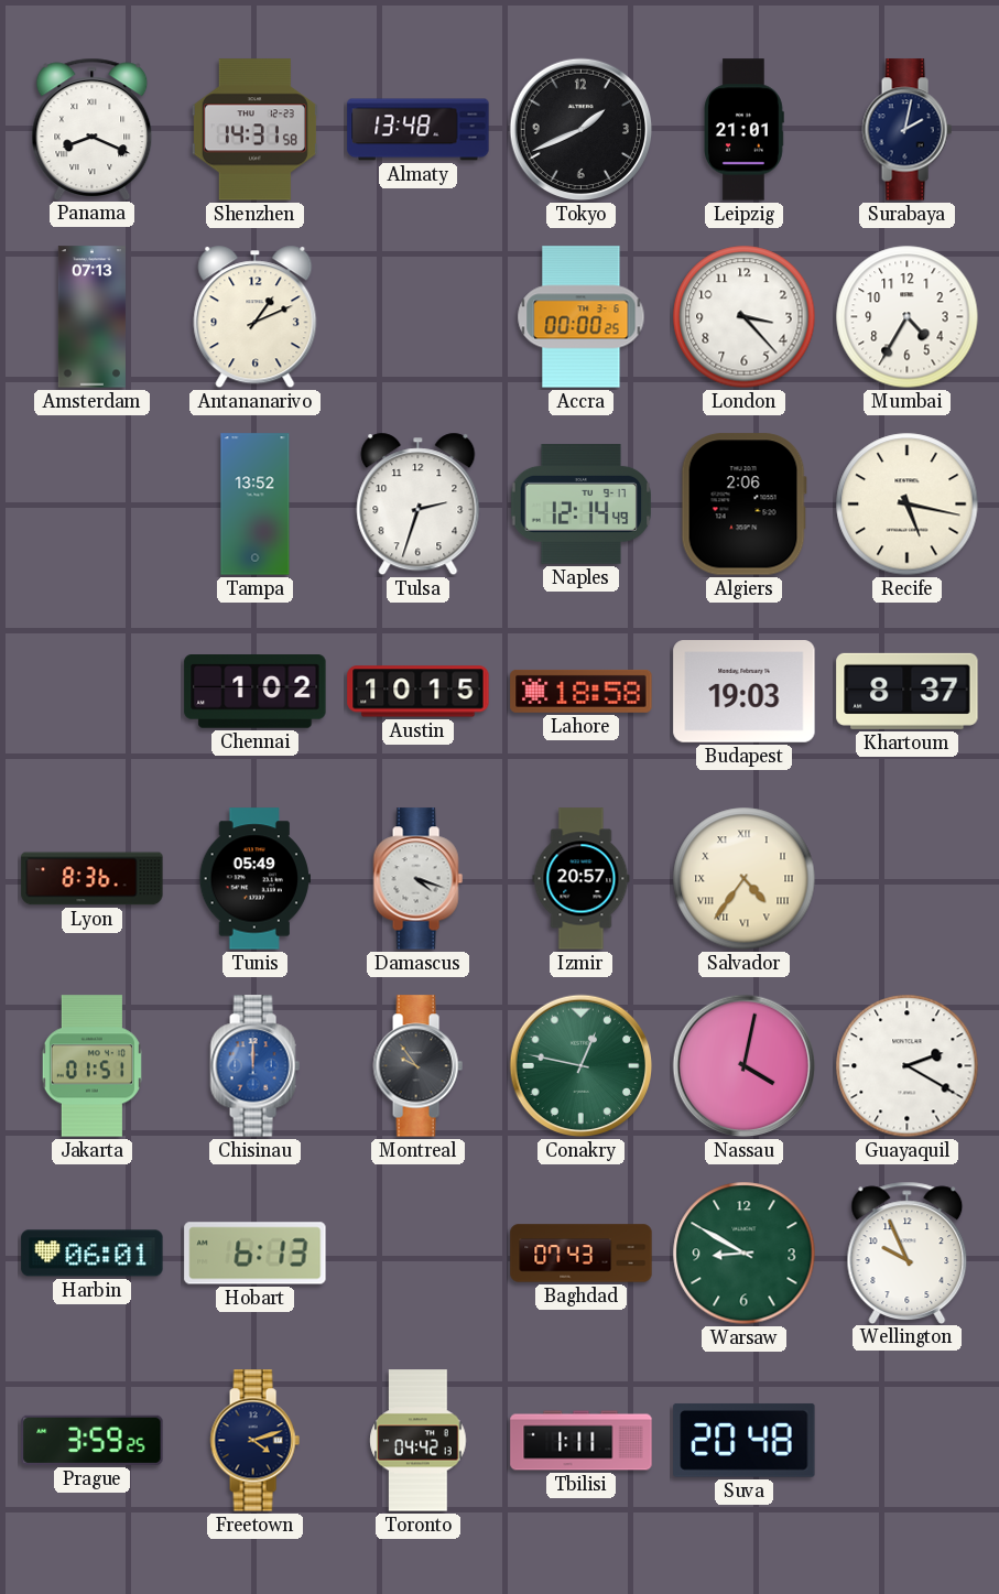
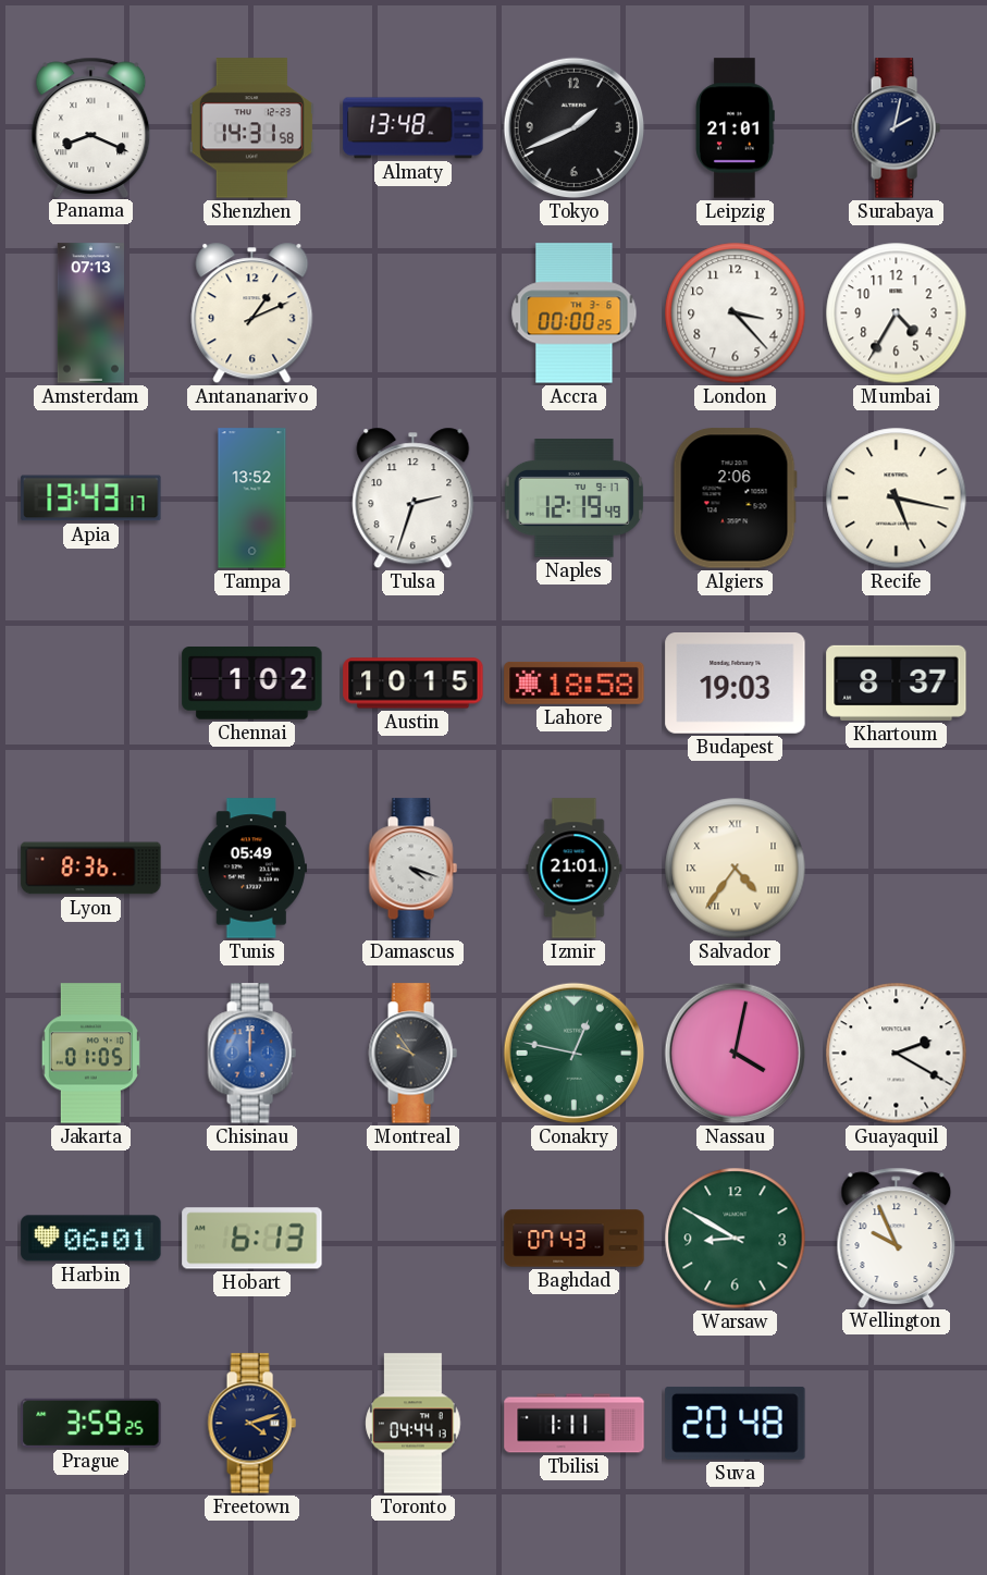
Apia: none -> 13:43
Naples: 12:14 -> 12:19
Izmir: 20:57 -> 21:01
Jakarta: 01:51 -> 01:05
Toronto: 04:42 -> 04:44
